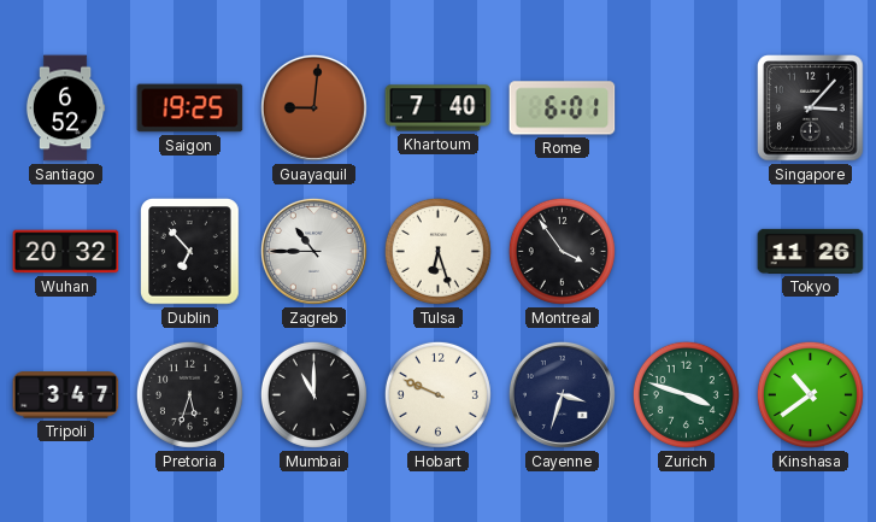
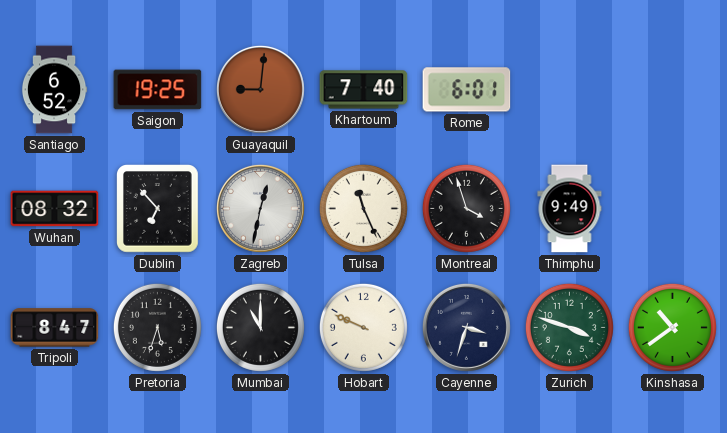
Singapore: 3:07 -> none
Wuhan: 20:32 -> 08:32
Zagreb: 10:45 -> 12:32
Tulsa: 6:27 -> 11:26
Montreal: 3:54 -> 3:57
Thimphu: none -> 9:49
Tokyo: 11:26 -> none
Tripoli: 3:47 -> 8:47
